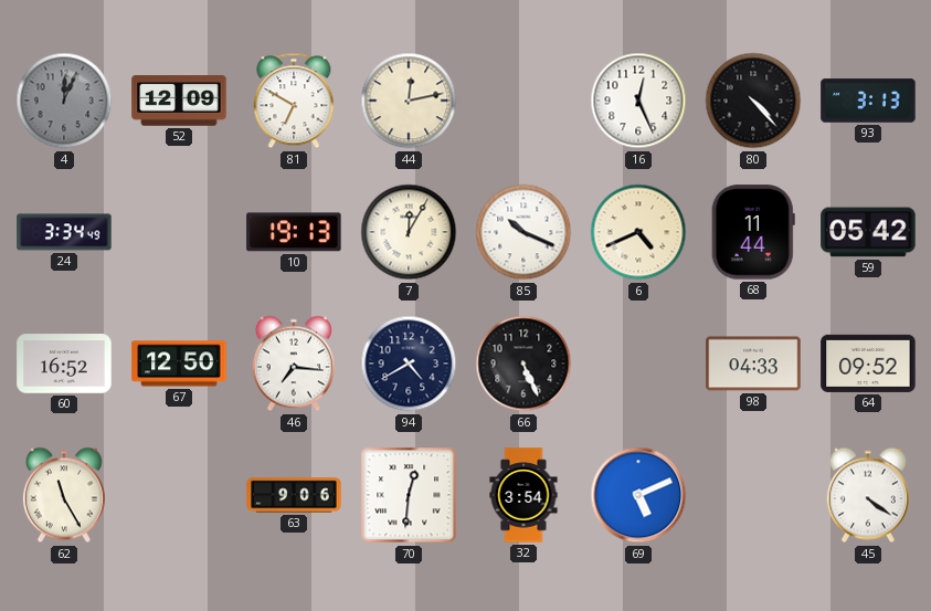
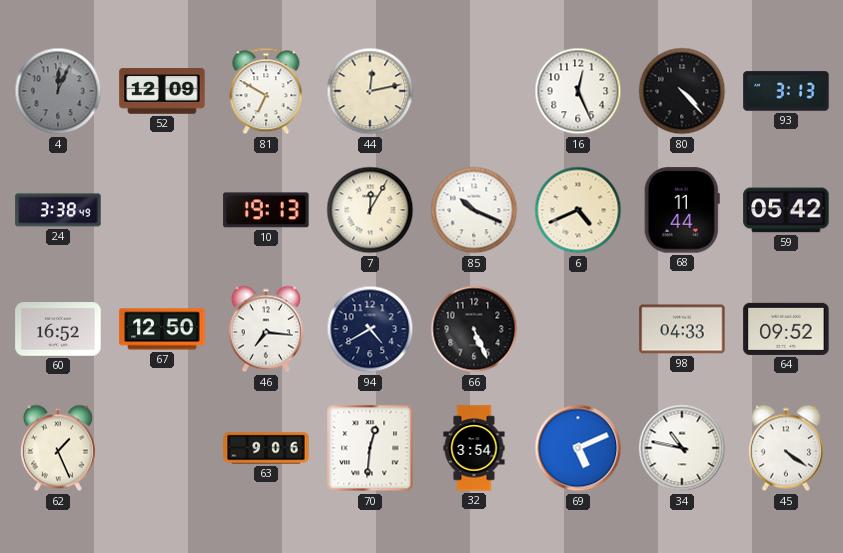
24: 3:34 -> 3:38
62: 11:25 -> 1:26
34: none -> 10:47
